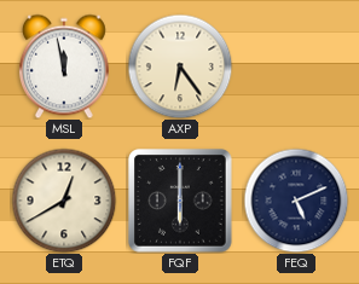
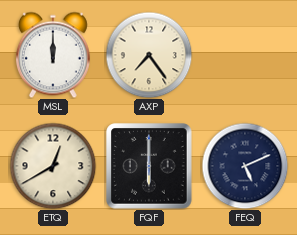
MSL: 11:58 -> 12:00
AXP: 6:24 -> 7:24
